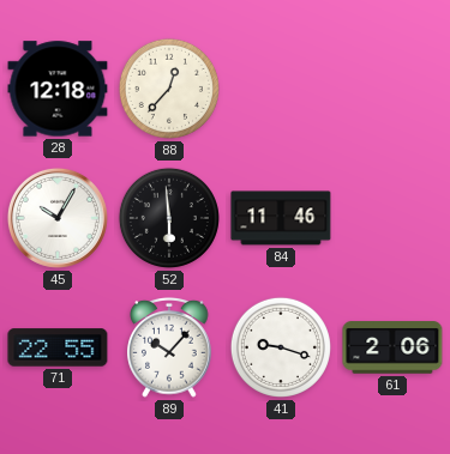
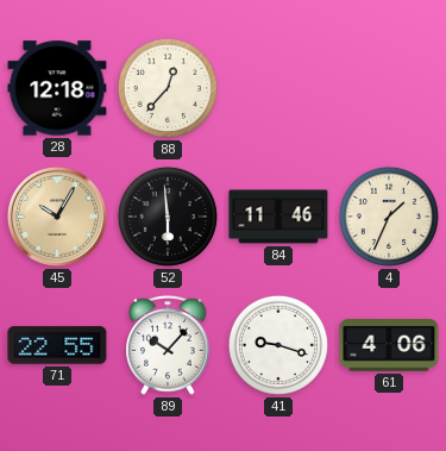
45 dial: white -> champagne
4: none -> 1:34
61: 2:06 -> 4:06
